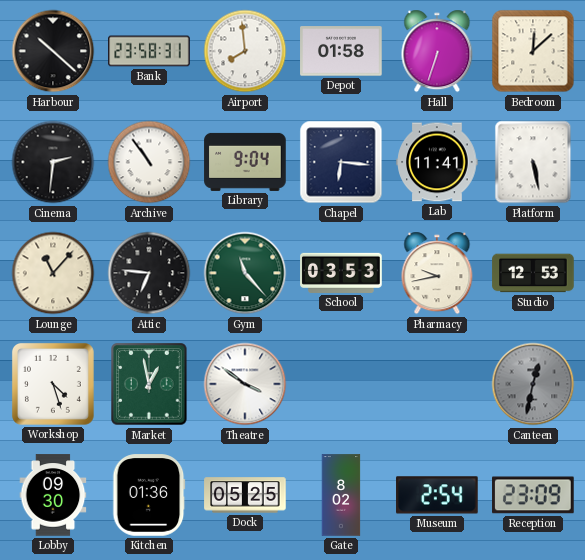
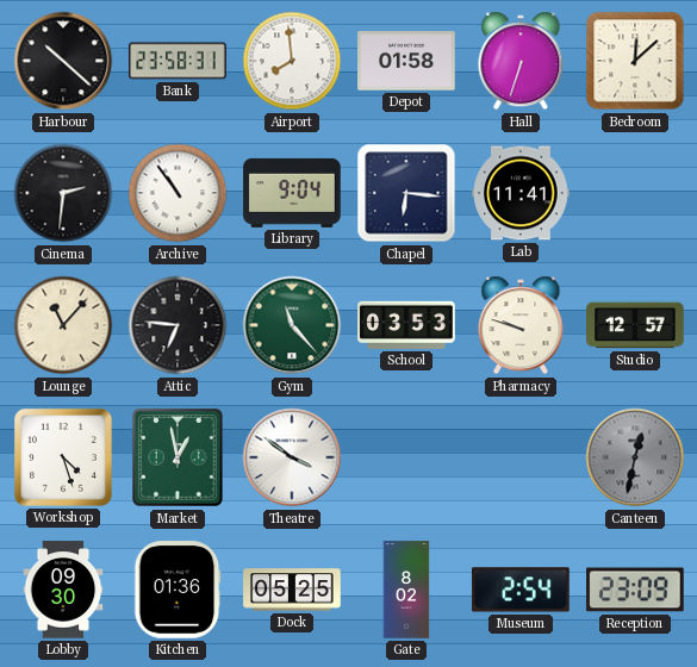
Platform: 5:28 -> none
Pharmacy: 9:43 -> 9:48
Studio: 12:53 -> 12:57
